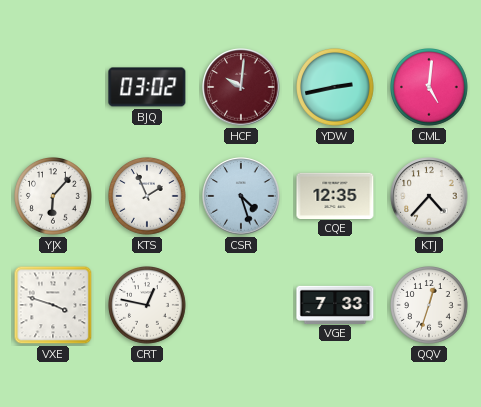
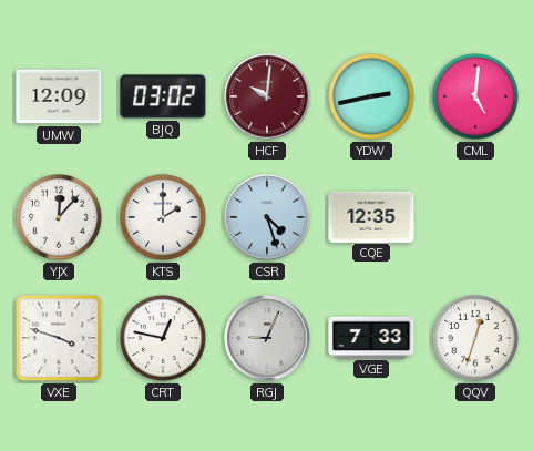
UMW: none -> 12:09
YJX: 6:07 -> 12:07
KTS: 1:56 -> 2:00
KTJ: 4:37 -> none
RGJ: none -> 9:04
